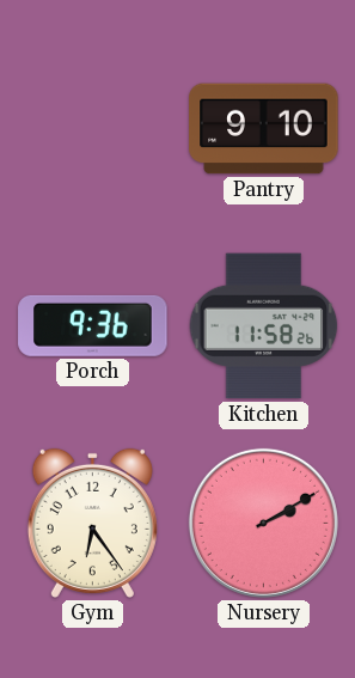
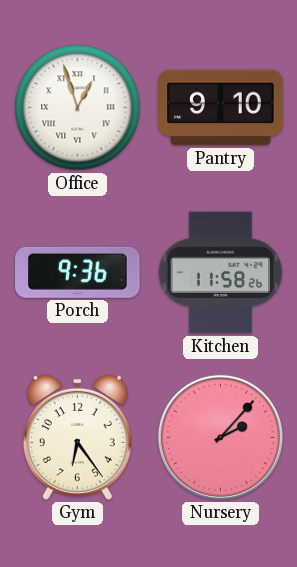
Office: none -> 12:57
Nursery: 2:10 -> 2:07
